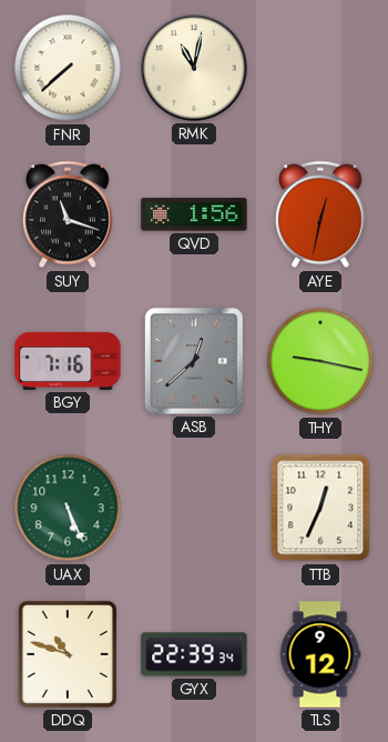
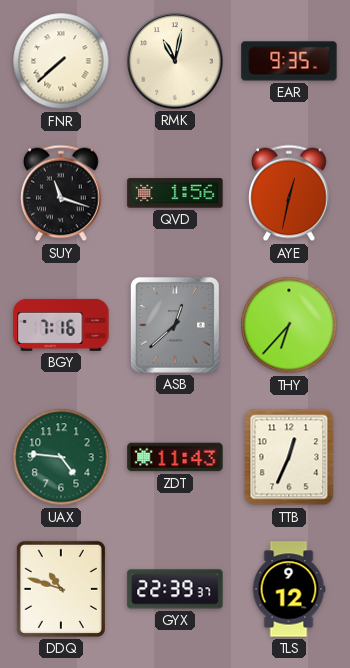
EAR: none -> 9:35
THY: 9:17 -> 6:37
UAX: 5:26 -> 4:46
ZDT: none -> 11:43
GYX: 22:39:34 -> 22:39:37
